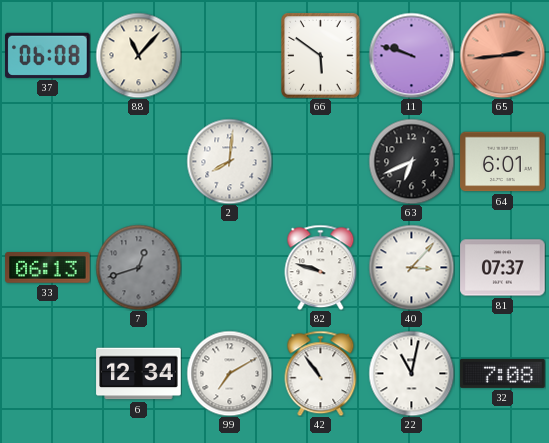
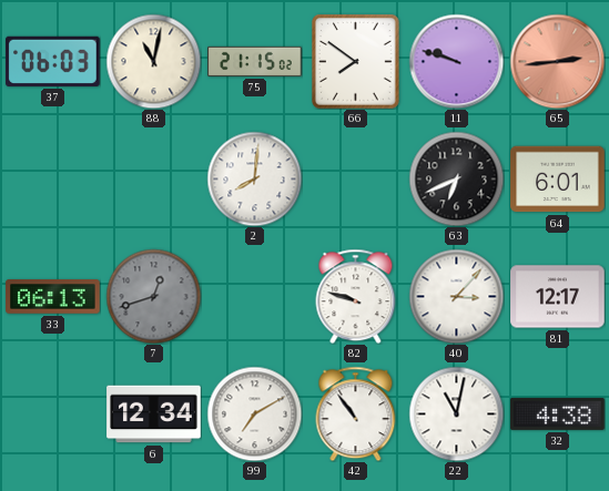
37: 06:08 -> 06:03
88: 11:07 -> 11:02
75: none -> 21:15
66: 5:51 -> 7:51
81: 07:37 -> 12:17
32: 7:08 -> 4:38
